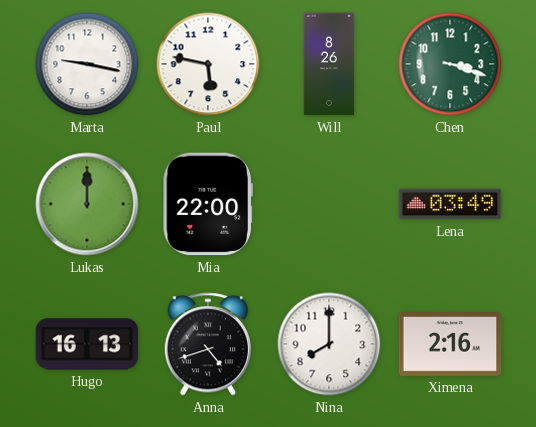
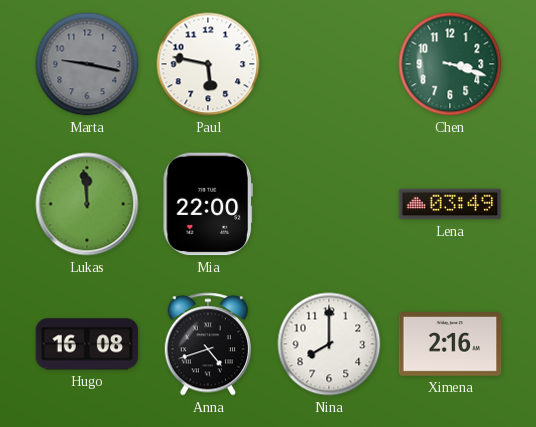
Marta dial: white -> grey
Will: 8:26 -> none
Lukas: 12:00 -> 11:59
Hugo: 16:13 -> 16:08
